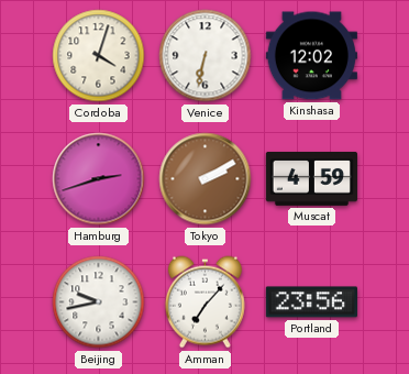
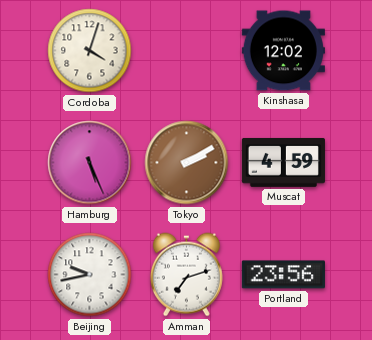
Venice: 6:32 -> none
Hamburg: 2:42 -> 5:26
Amman: 7:07 -> 7:12
